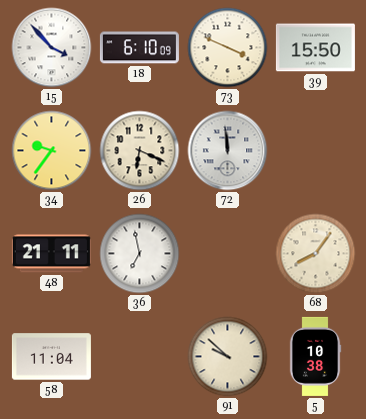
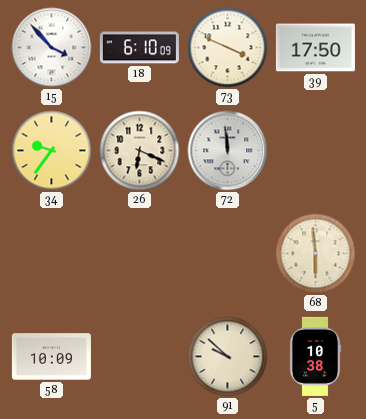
39: 15:50 -> 17:50
48: 21:11 -> none
36: 6:58 -> none
68: 8:06 -> 5:59
58: 11:04 -> 10:09
